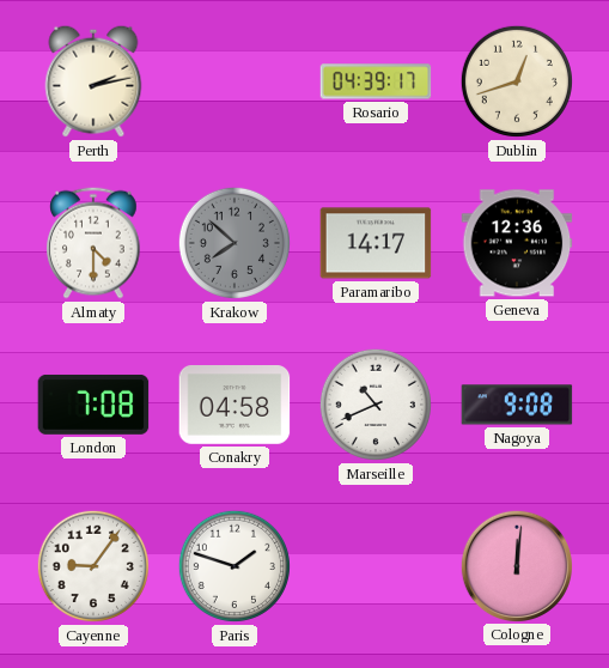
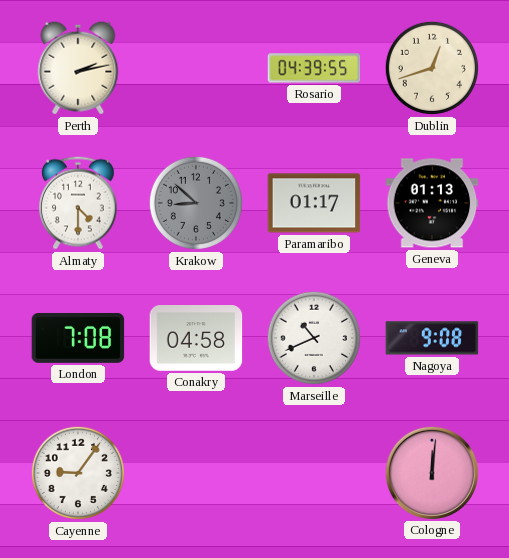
Rosario: 04:39:17 -> 04:39:55
Krakow: 7:52 -> 8:52
Paramaribo: 14:17 -> 01:17
Geneva: 12:36 -> 01:13
Paris: 1:48 -> none
